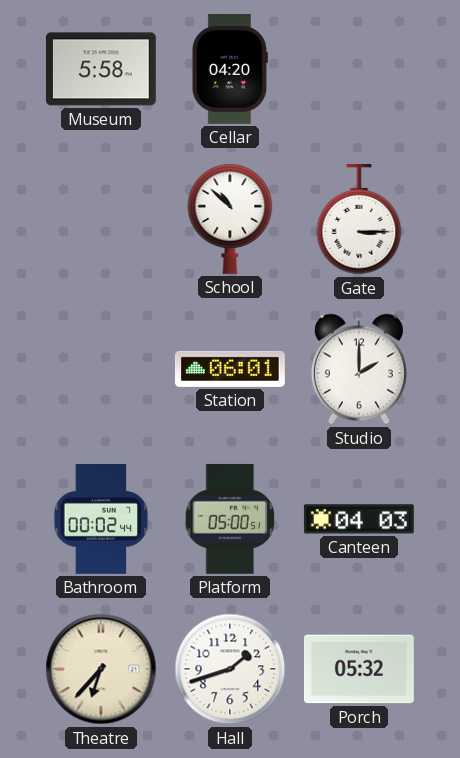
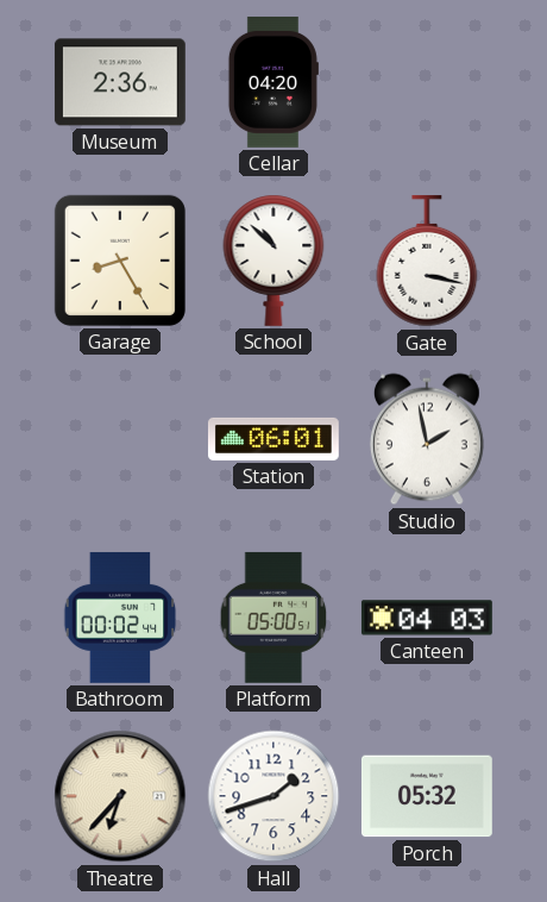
Museum: 5:58 -> 2:36
Garage: none -> 8:25
Gate: 3:15 -> 3:17
Studio: 2:00 -> 1:58
